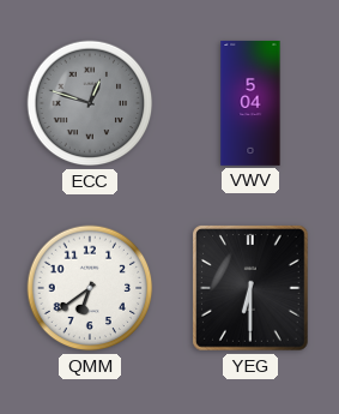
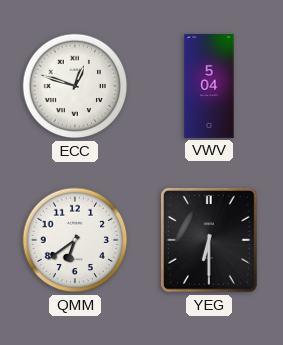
ECC dial: grey -> white
